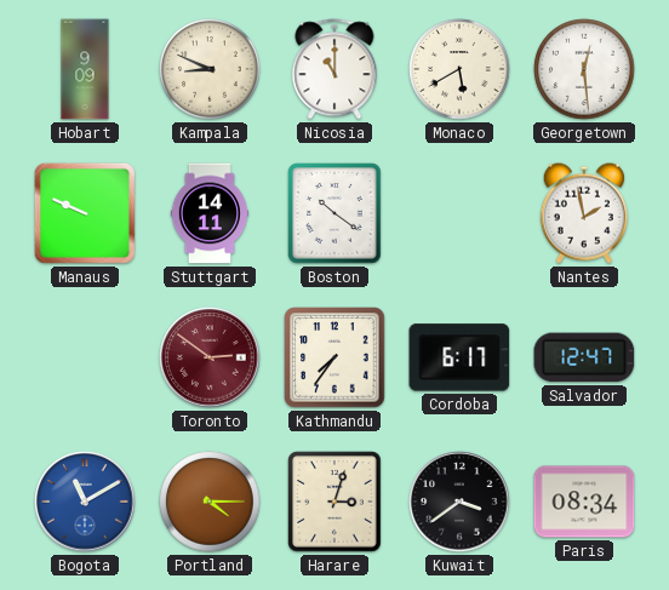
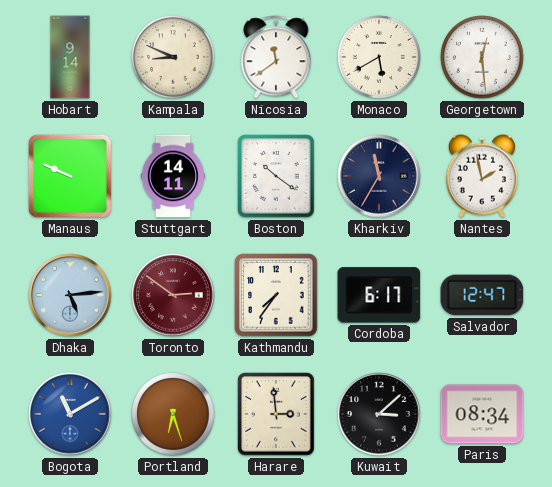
Hobart: 9:09 -> 9:14
Nicosia: 11:00 -> 11:39
Kharkiv: none -> 11:35
Dhaka: none -> 5:14
Portland: 4:15 -> 6:27
Harare: 3:03 -> 2:59
Kuwait: 3:39 -> 3:08
